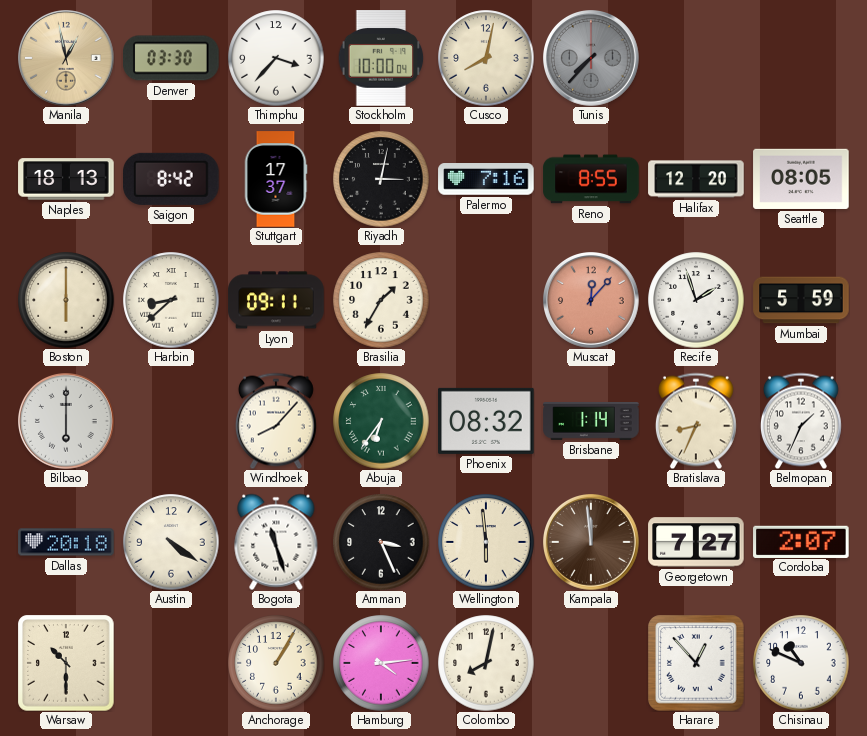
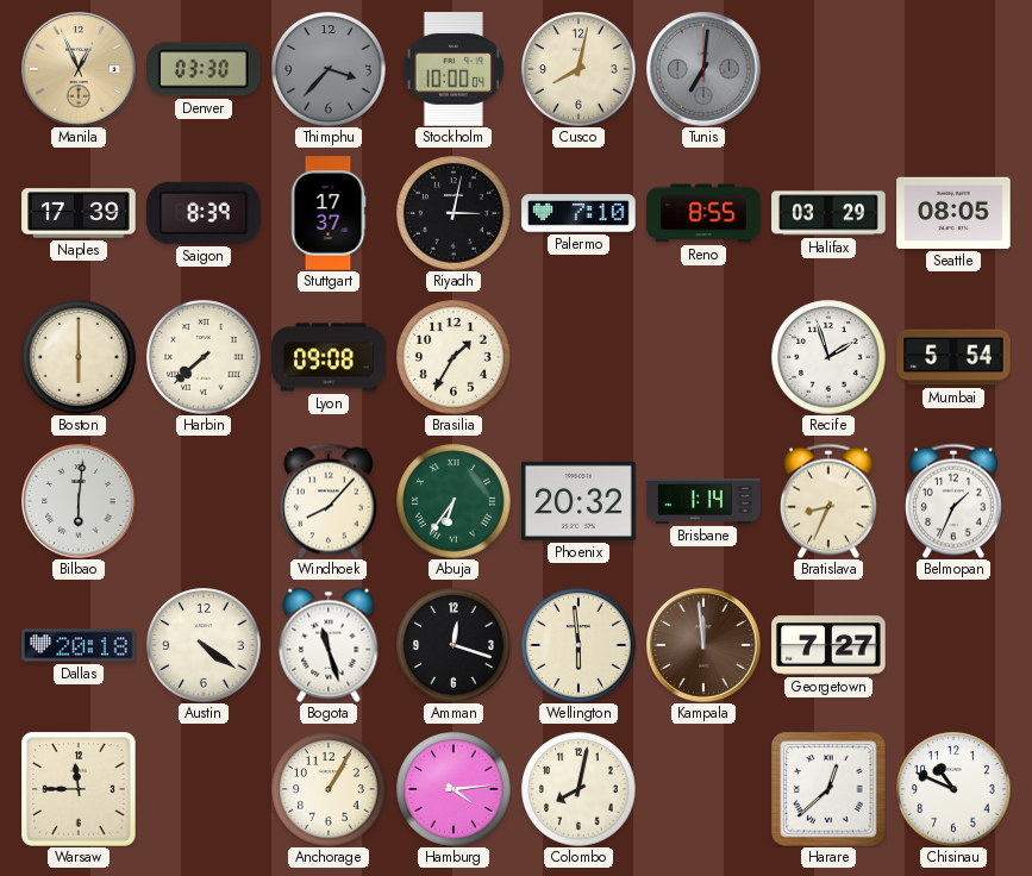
Manila: 12:58 -> 12:56
Thimphu dial: white -> grey
Tunis: 7:37 -> 7:01
Naples: 18:13 -> 17:39
Saigon: 8:42 -> 8:39
Palermo: 7:16 -> 7:10
Halifax: 12:20 -> 03:29
Harbin: 8:38 -> 7:38
Lyon: 09:11 -> 09:08
Muscat: 12:07 -> none
Mumbai: 5:59 -> 5:54
Bilbao: 6:00 -> 6:01
Phoenix: 08:32 -> 20:32
Amman: 3:26 -> 12:18
Cordoba: 2:07 -> none
Warsaw: 10:30 -> 11:45
Harare: 12:53 -> 12:38
